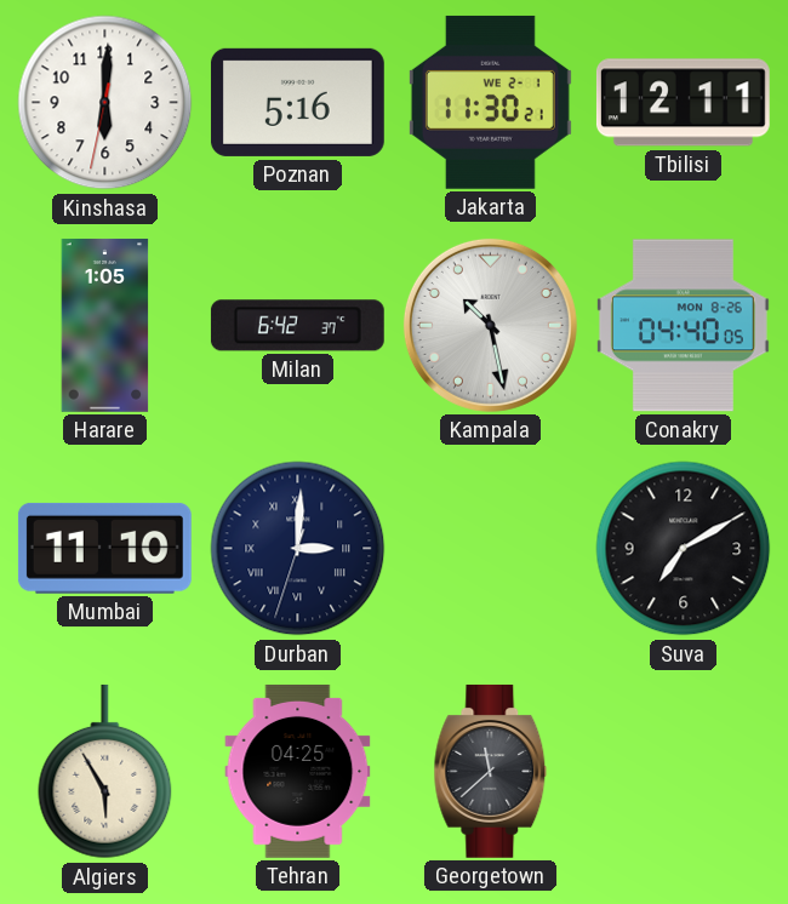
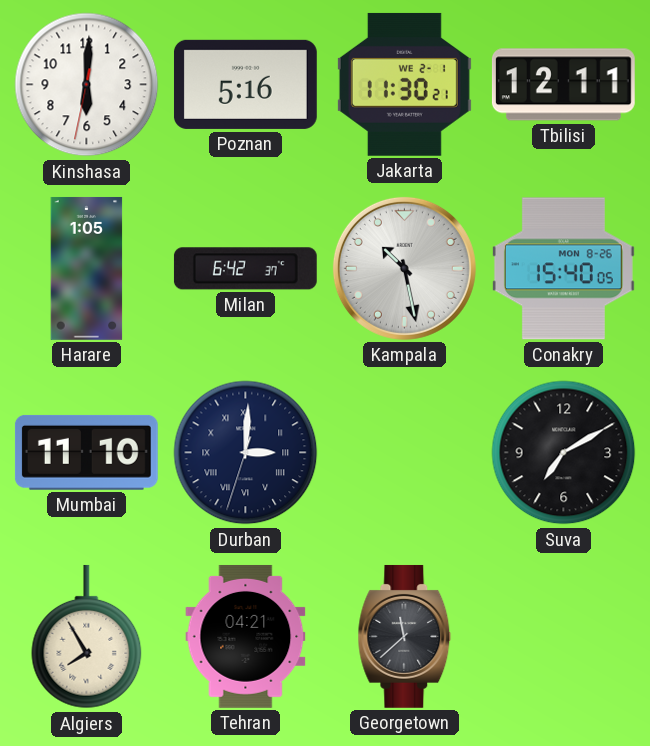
Conakry: 04:40 -> 15:40
Algiers: 5:55 -> 7:55
Tehran: 04:25 -> 04:21
